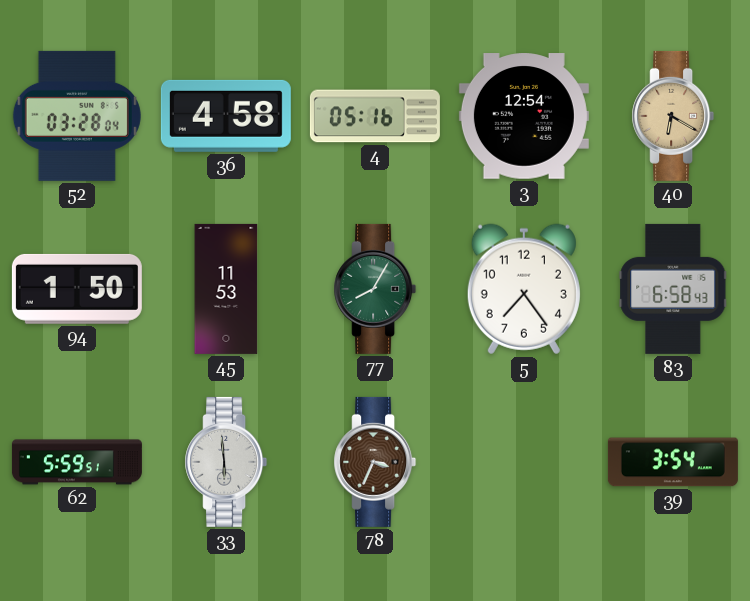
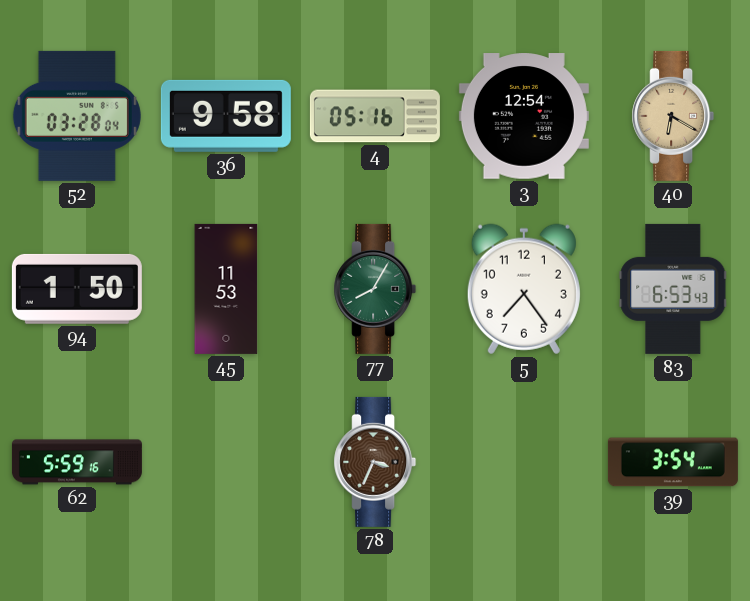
36: 4:58 -> 9:58
83: 6:58 -> 6:53
62: 5:59:51 -> 5:59:16
33: 5:59 -> none
